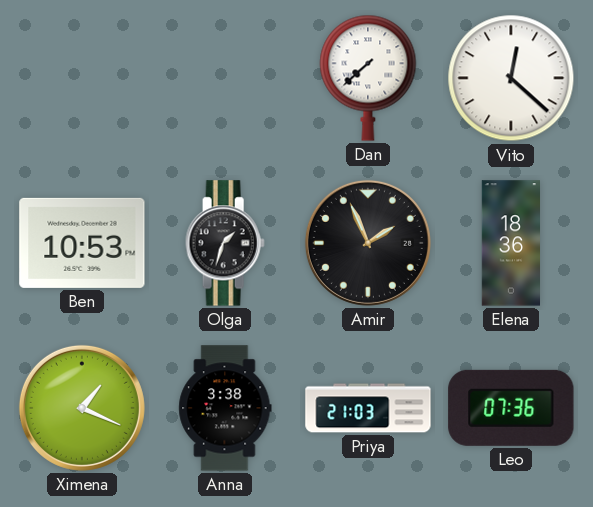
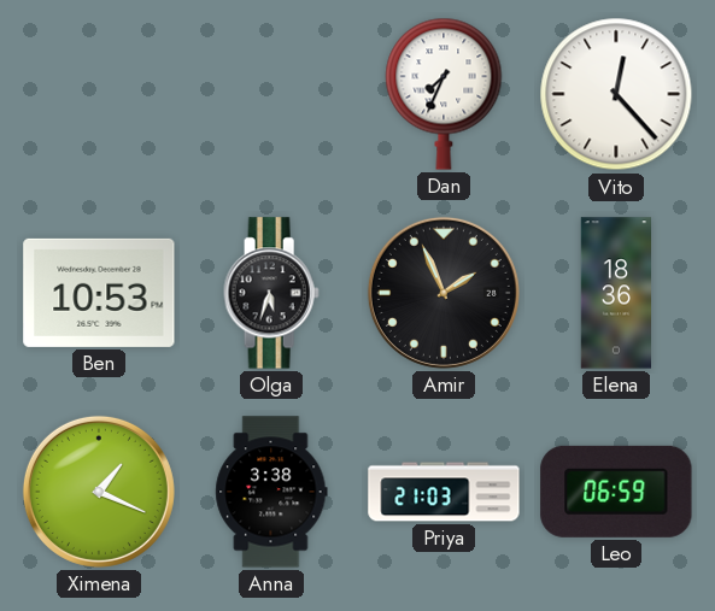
Dan: 7:38 -> 7:34
Vito: 12:22 -> 12:23
Olga: 1:33 -> 5:33
Leo: 07:36 -> 06:59
